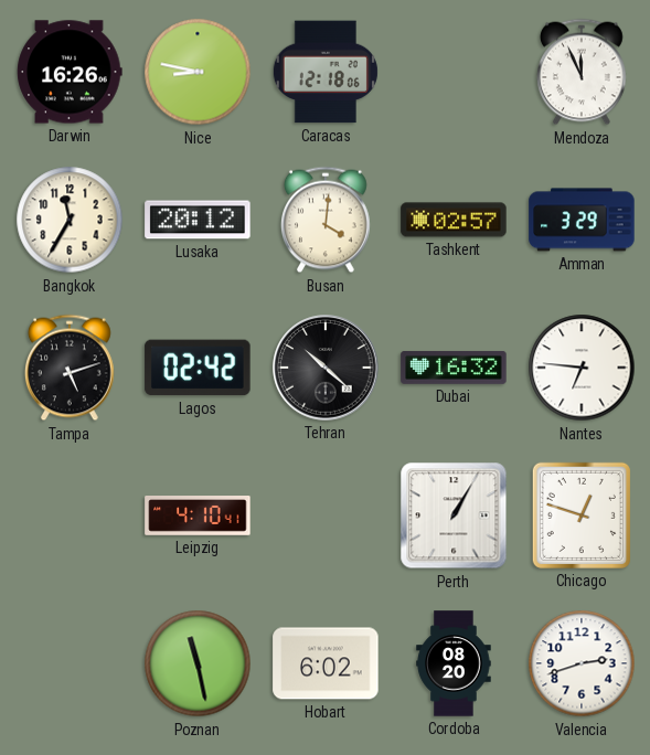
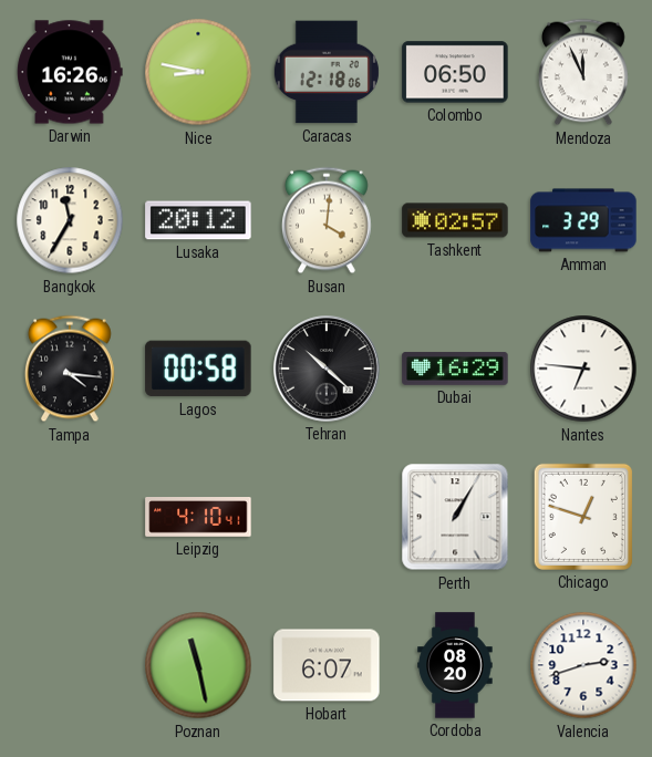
Colombo: none -> 06:50
Tampa: 5:12 -> 4:16
Lagos: 02:42 -> 00:58
Dubai: 16:32 -> 16:29
Hobart: 6:02 -> 6:07
